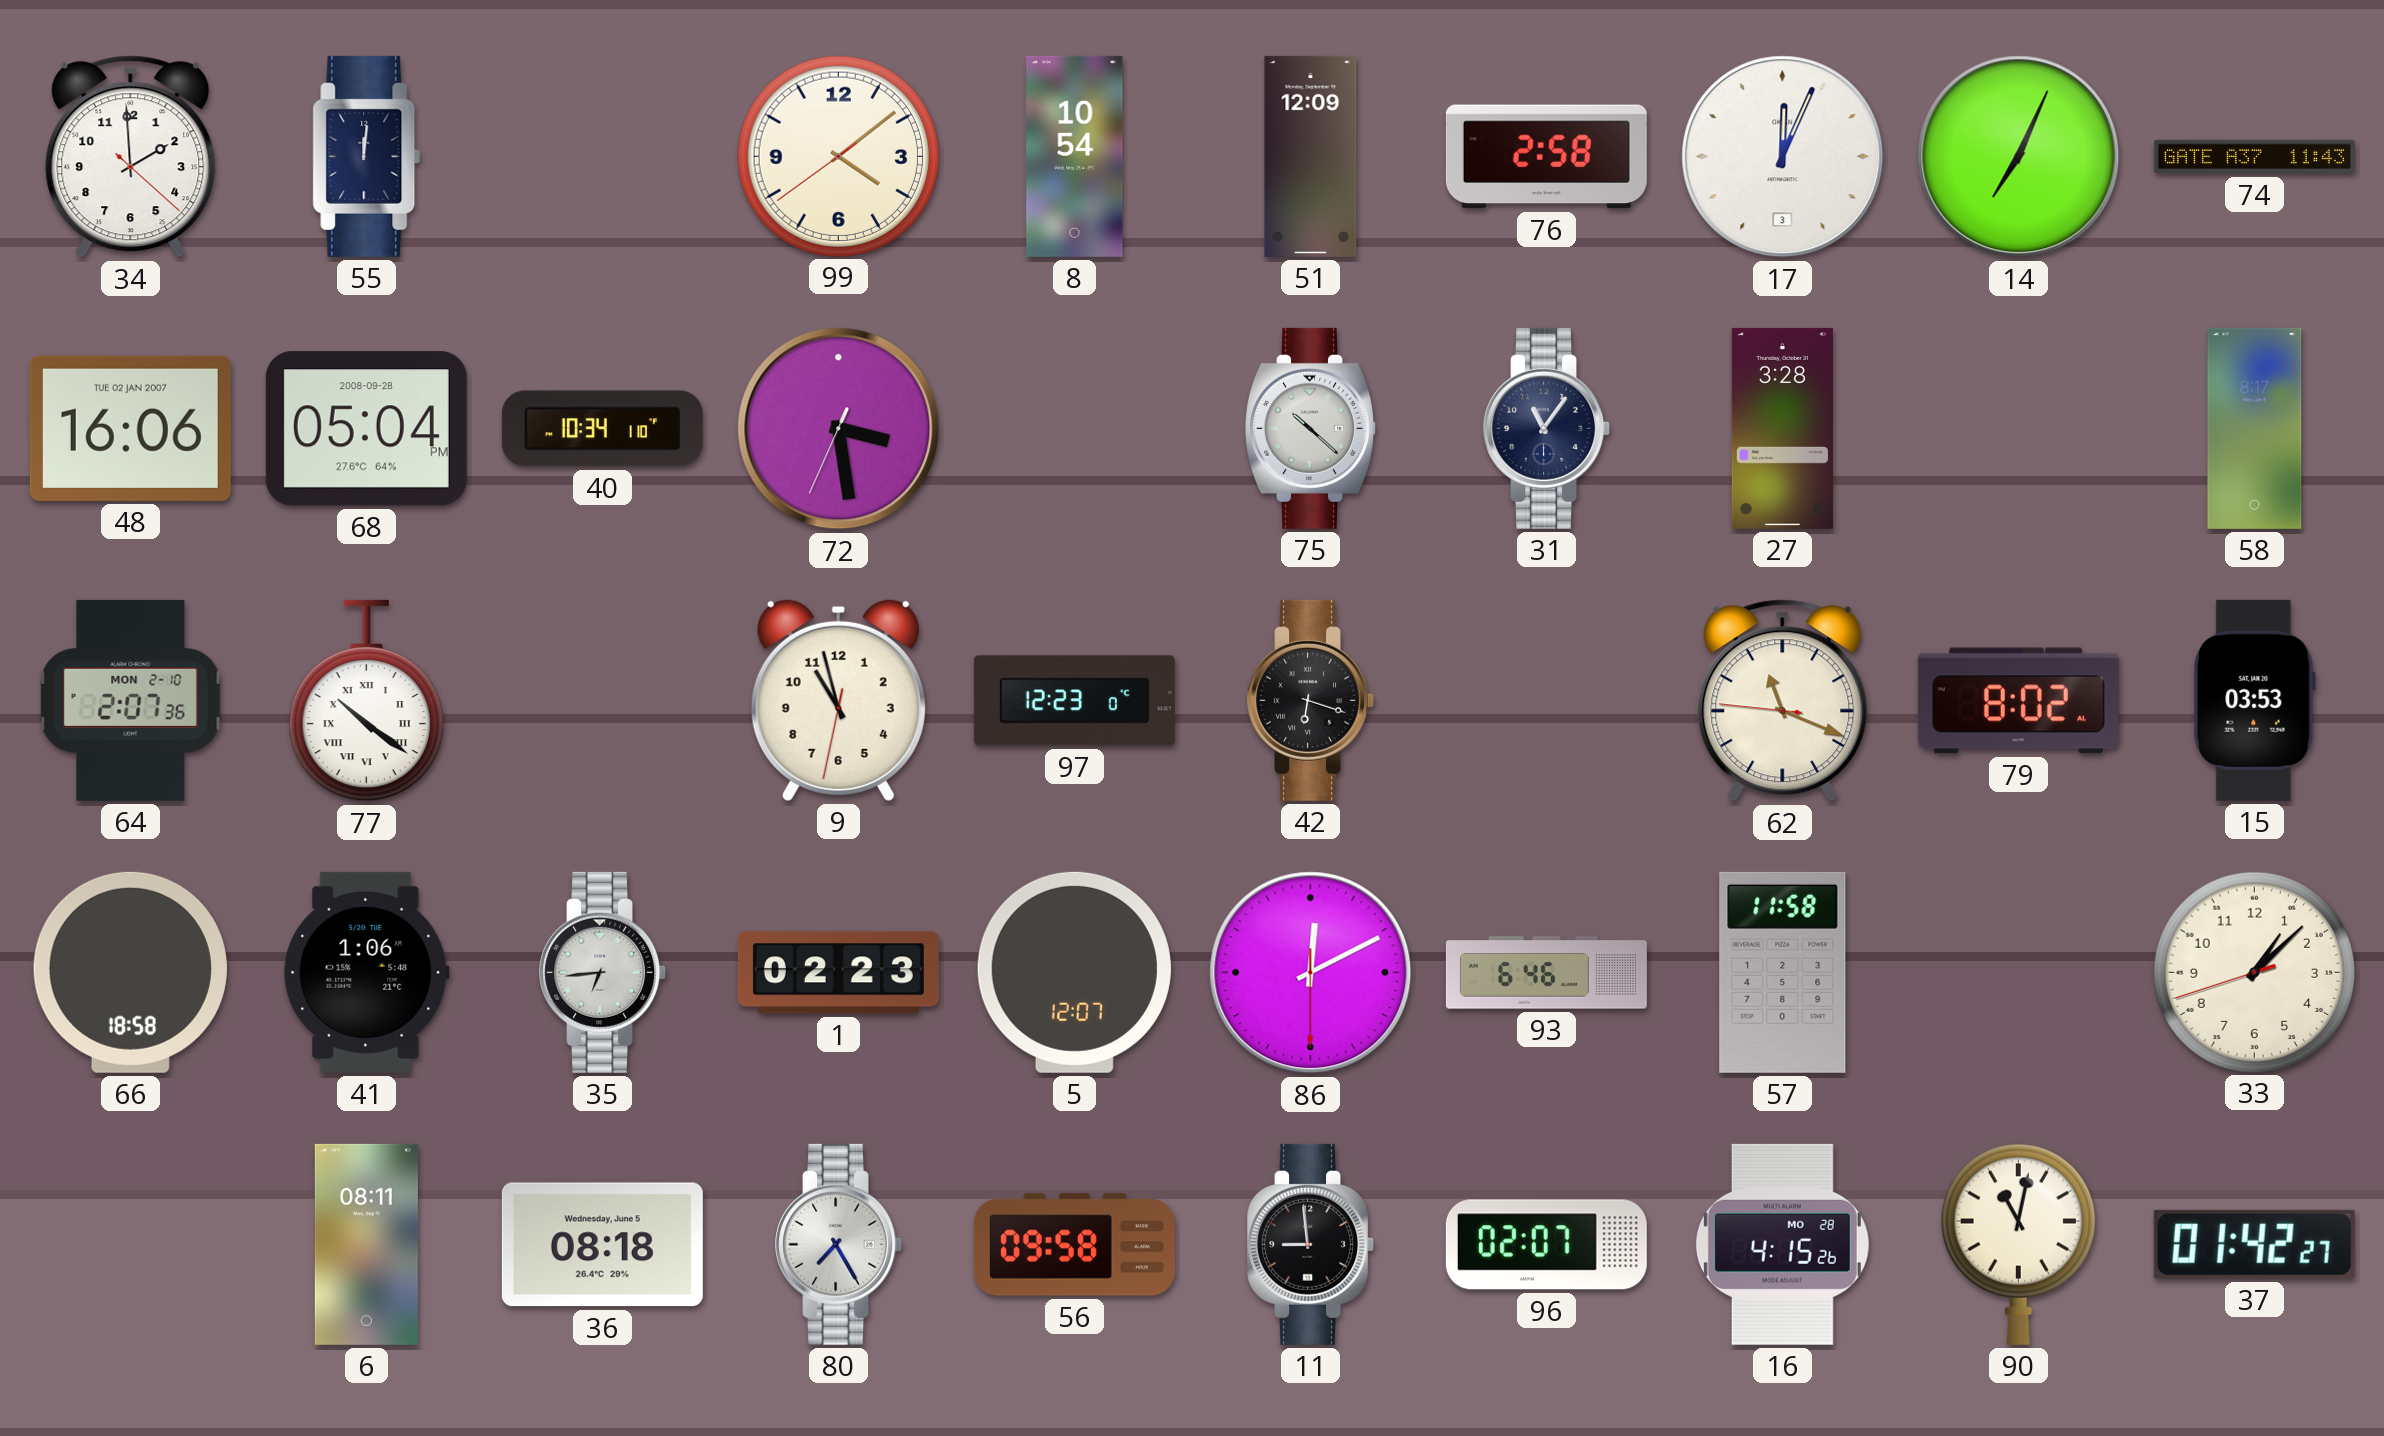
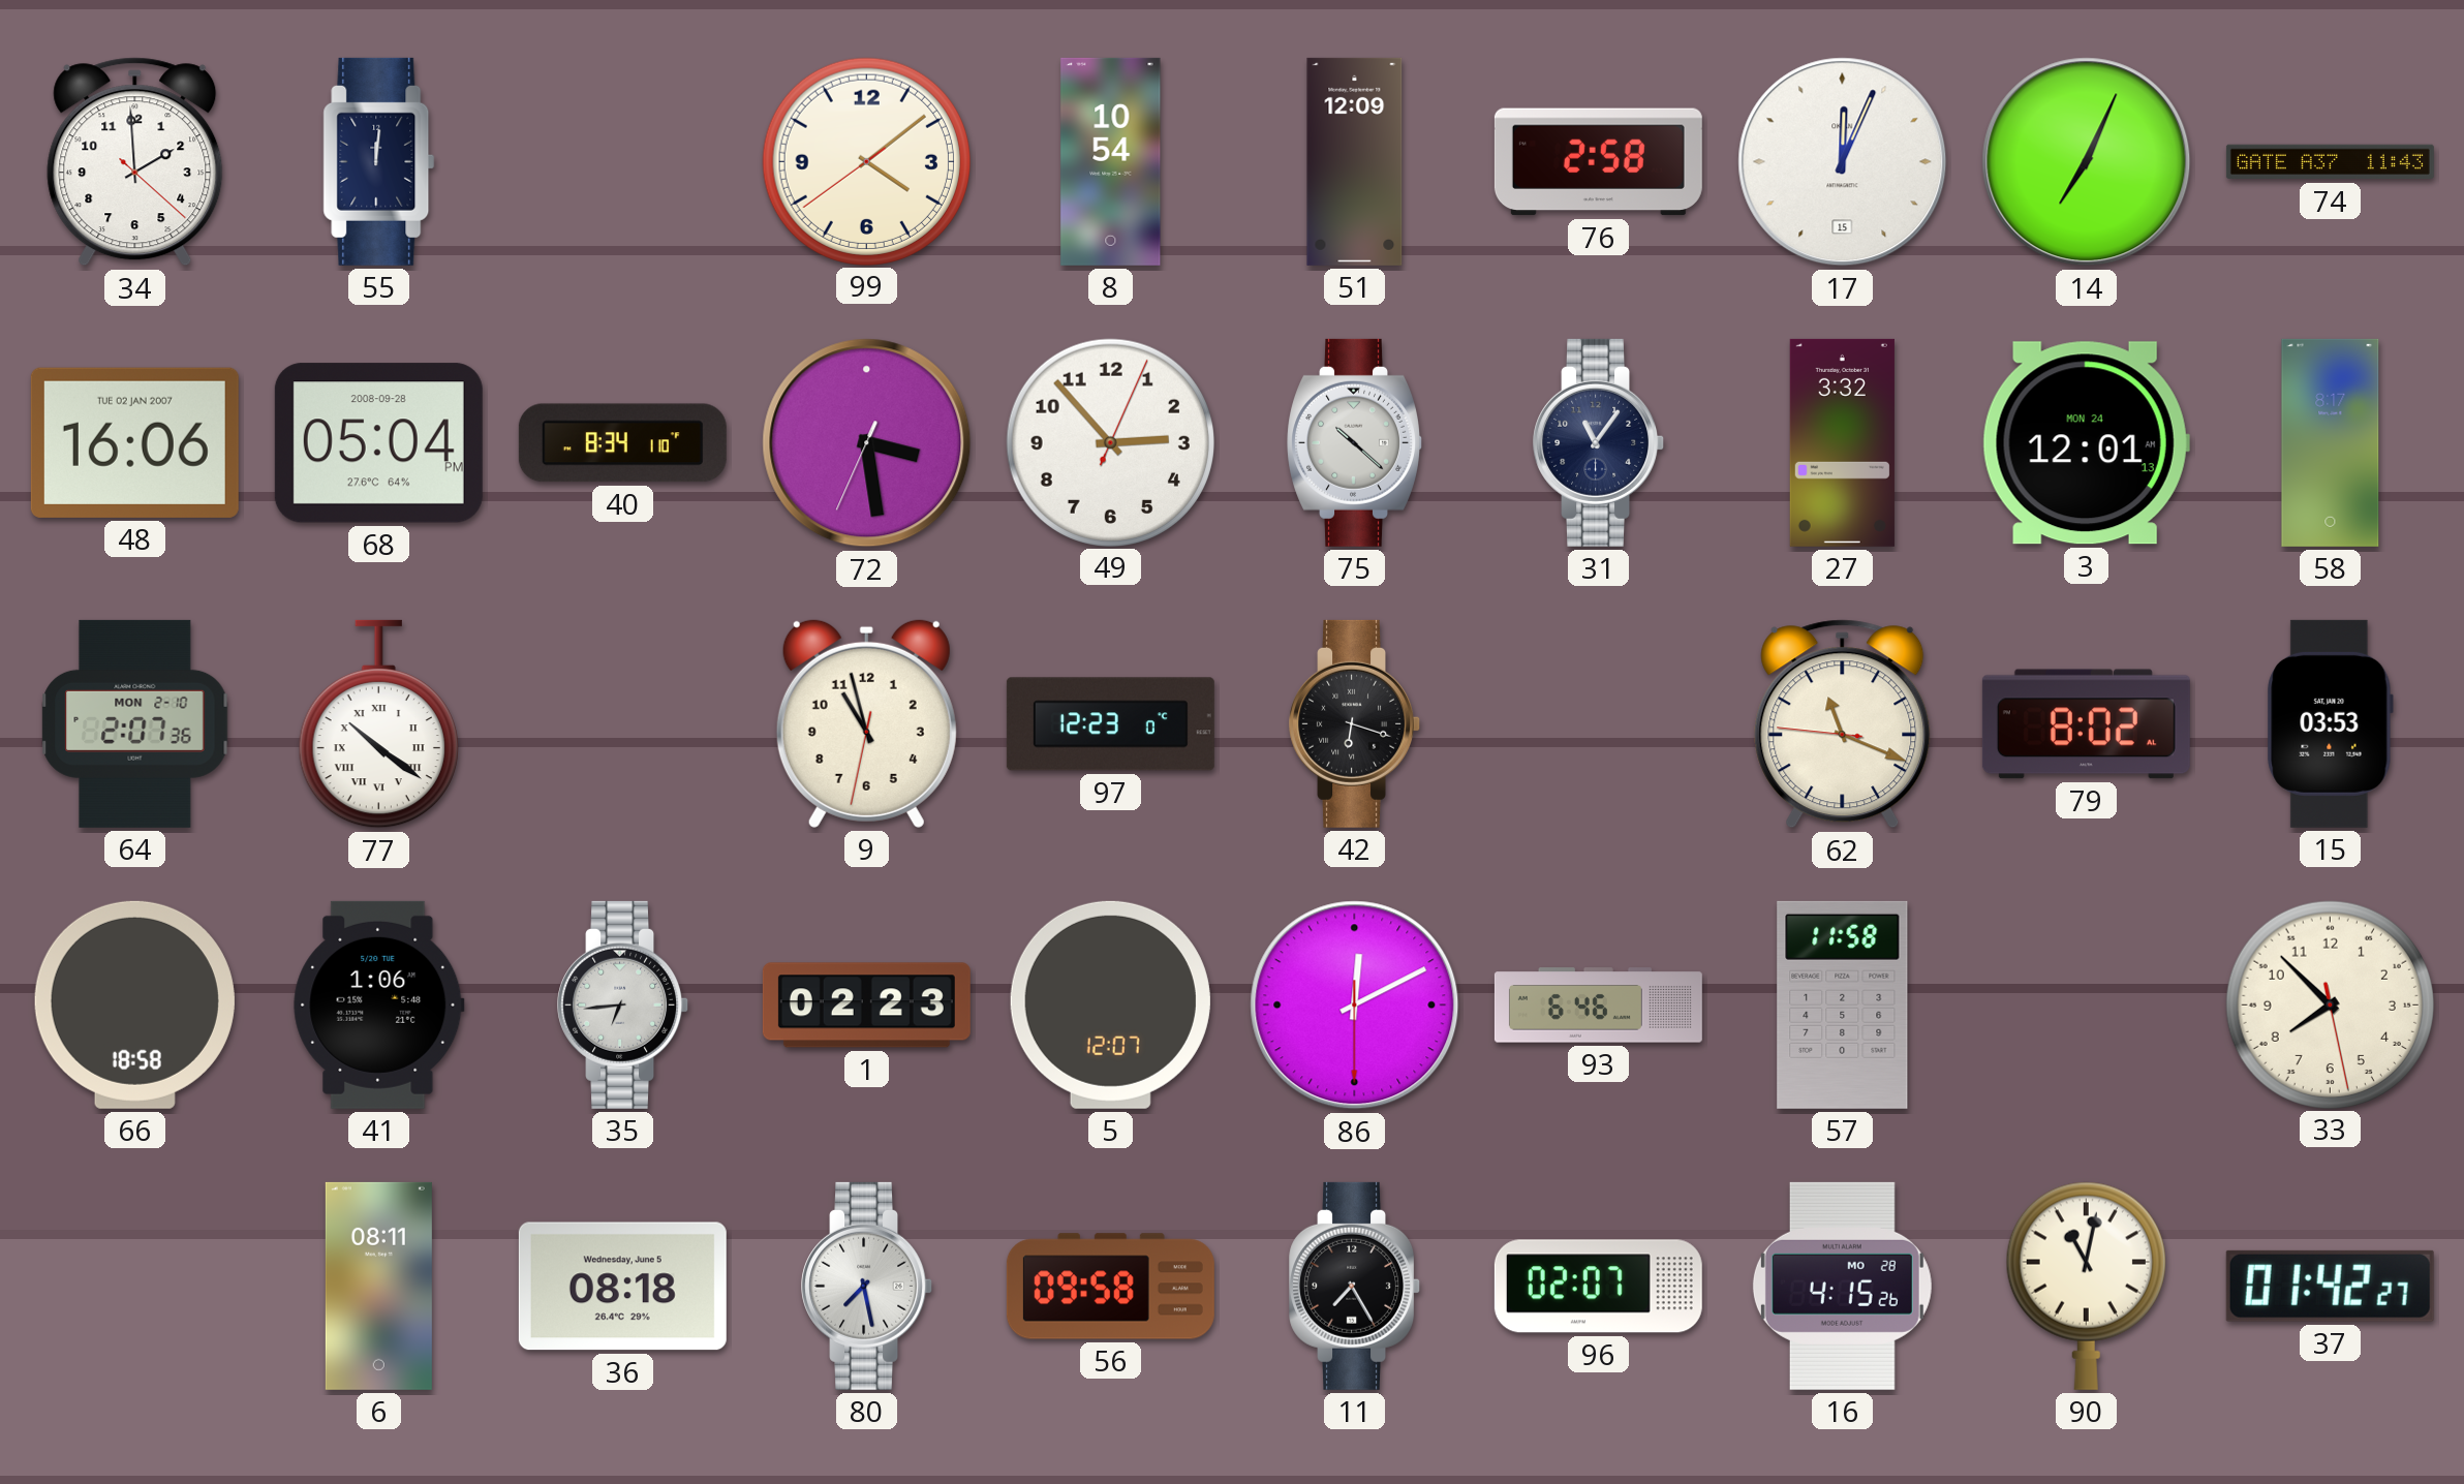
17 date: 3 -> 15
40: 10:34 -> 8:34
49: none -> 2:53
27: 3:28 -> 3:32
3: none -> 12:01
33: 1:07 -> 7:52
80: 7:25 -> 7:28
11: 8:59 -> 7:25
